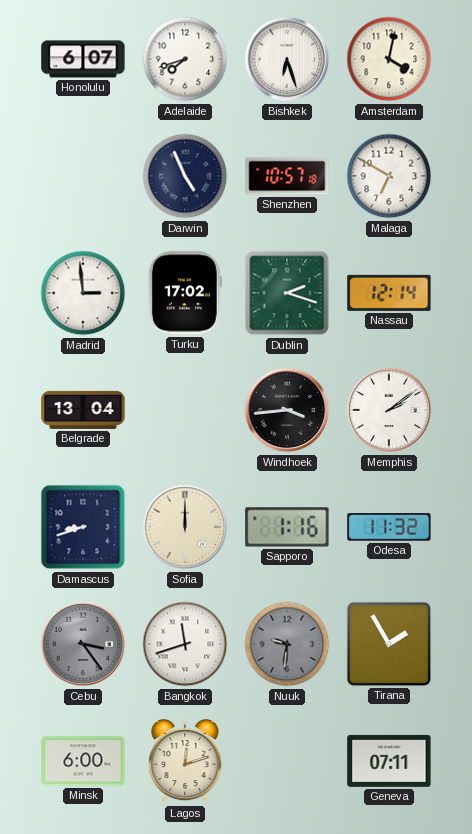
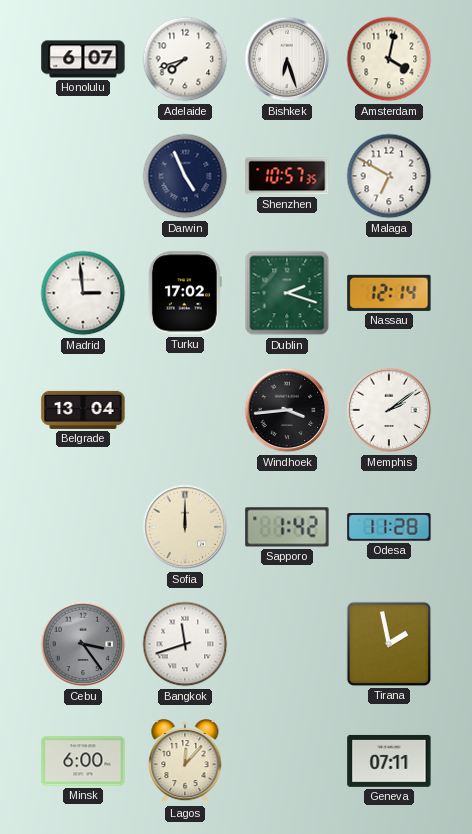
Shenzhen: 10:57:18 -> 10:57:35
Damascus: 8:42 -> none
Sapporo: 1:16 -> 1:42
Odesa: 11:32 -> 11:28
Nuuk: 9:31 -> none
Tirana: 1:55 -> 1:58
Lagos: 12:12 -> 12:07
